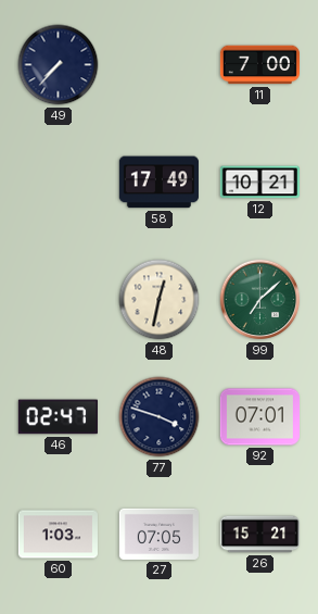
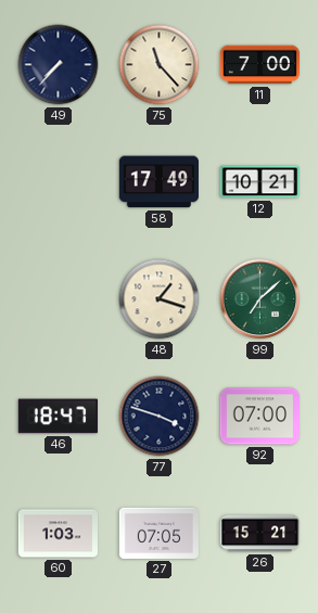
75: none -> 11:23
48: 12:32 -> 1:18
46: 02:47 -> 18:47
92: 07:01 -> 07:00
